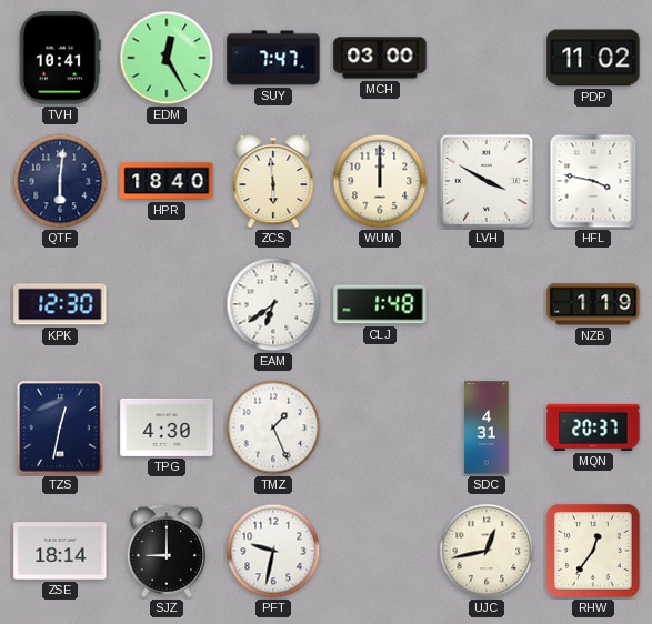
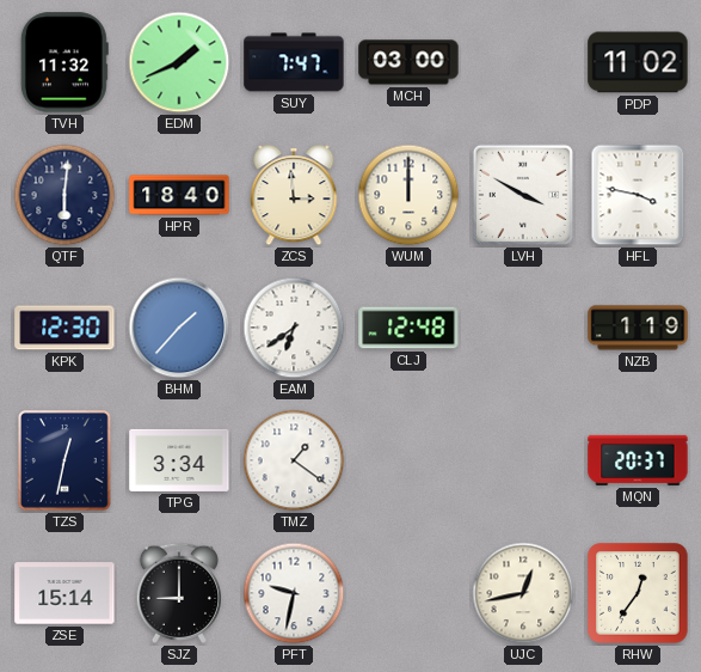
TVH: 10:41 -> 11:32
EDM: 12:25 -> 1:41
ZCS: 5:59 -> 2:59
BHM: none -> 1:37
CLJ: 1:48 -> 12:48
TPG: 4:30 -> 3:34
TMZ: 1:26 -> 1:21
SDC: 4:31 -> none
ZSE: 18:14 -> 15:14
